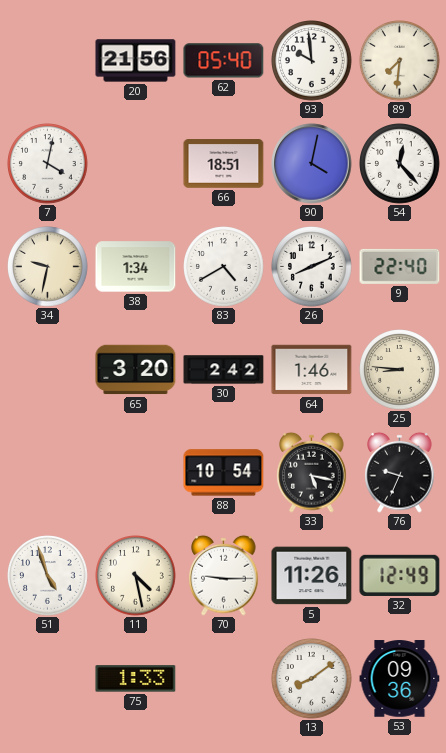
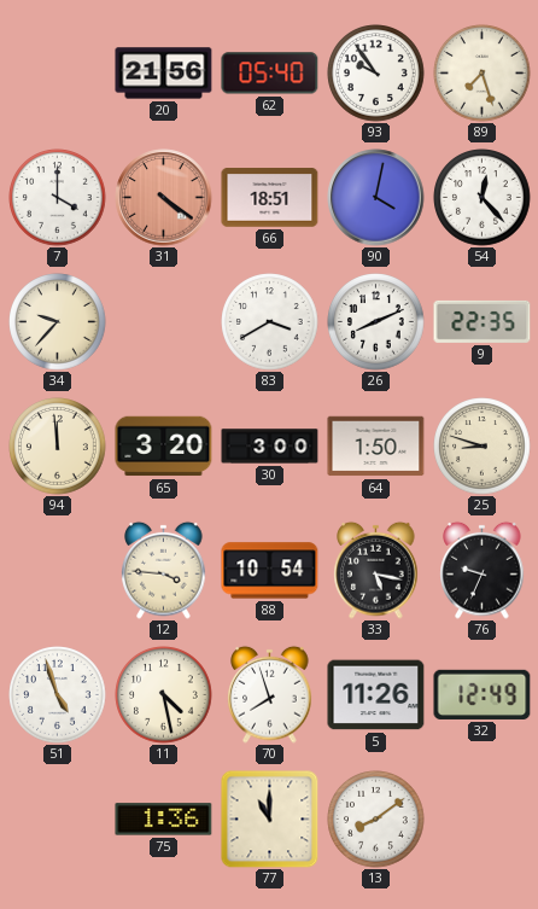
93: 9:59 -> 9:54
89: 7:31 -> 7:27
7: 4:02 -> 4:00
31: none -> 4:21
34: 9:32 -> 9:37
38: 1:34 -> none
83: 4:40 -> 3:40
9: 22:40 -> 22:35
94: none -> 11:59
30: 2:42 -> 3:00
64: 1:46 -> 1:50
25: 8:46 -> 8:48
12: none -> 3:46
70: 9:15 -> 7:57
75: 1:33 -> 1:36
77: none -> 11:00
53: 09:36 -> none
